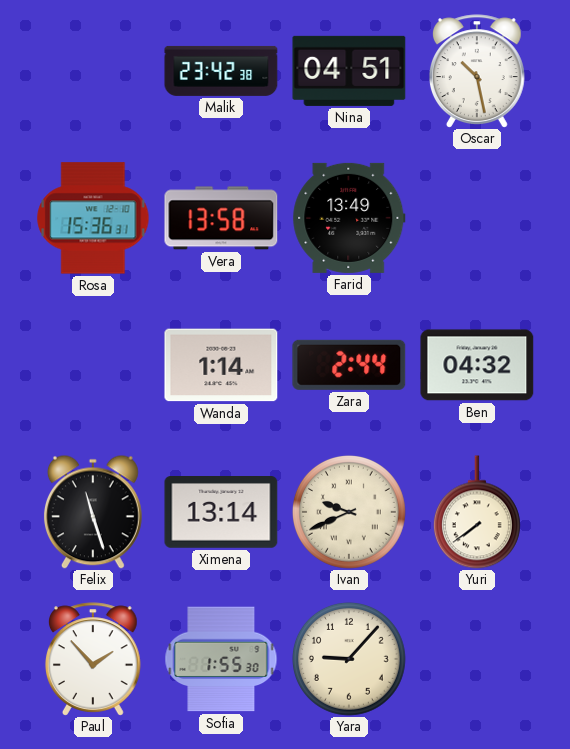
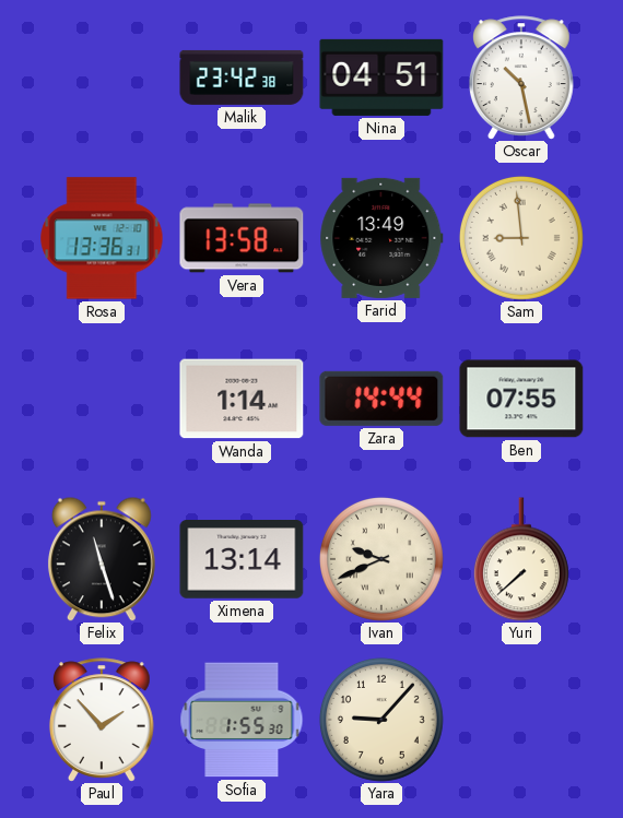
Rosa: 15:36 -> 13:36
Sam: none -> 8:59
Zara: 2:44 -> 14:44
Ben: 04:32 -> 07:55
Yuri: 7:39 -> 7:38
